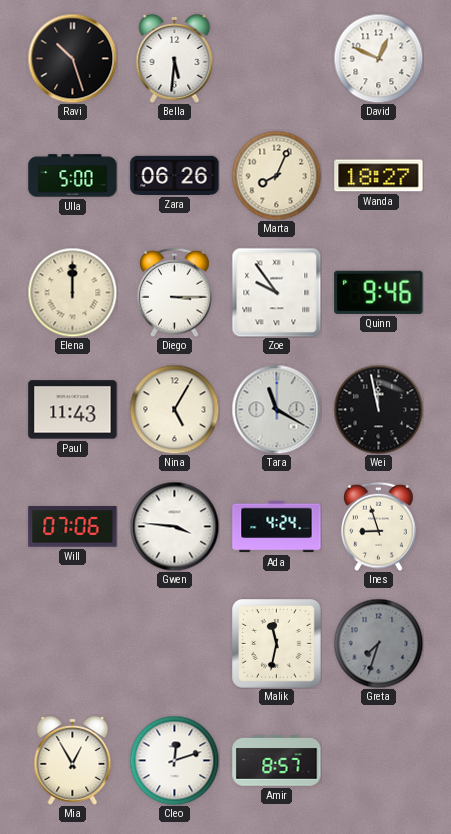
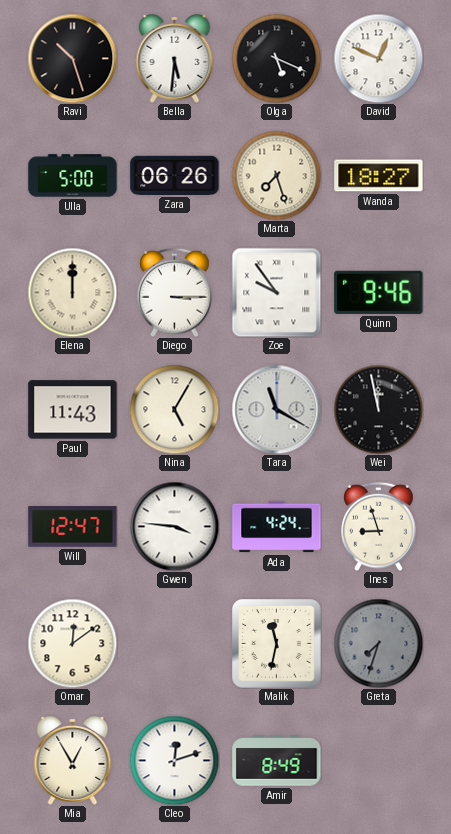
Olga: none -> 5:19
Marta: 8:04 -> 7:27
Will: 07:06 -> 12:47
Omar: none -> 12:09
Amir: 8:57 -> 8:49
